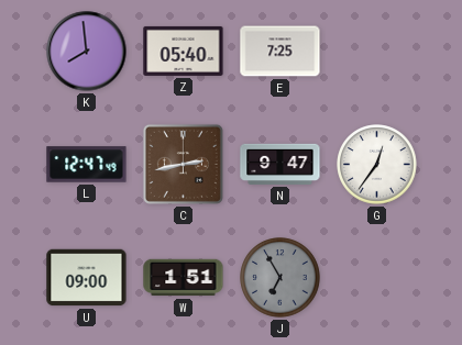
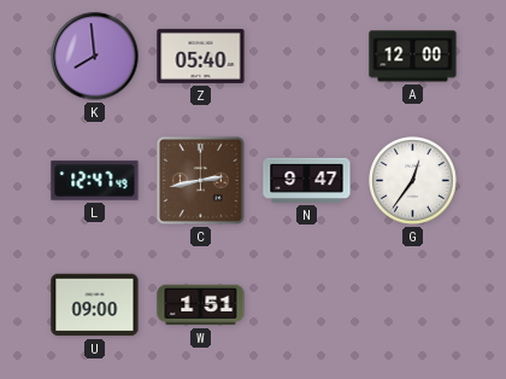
E: 7:25 -> none
A: none -> 12:00
J: 6:55 -> none
